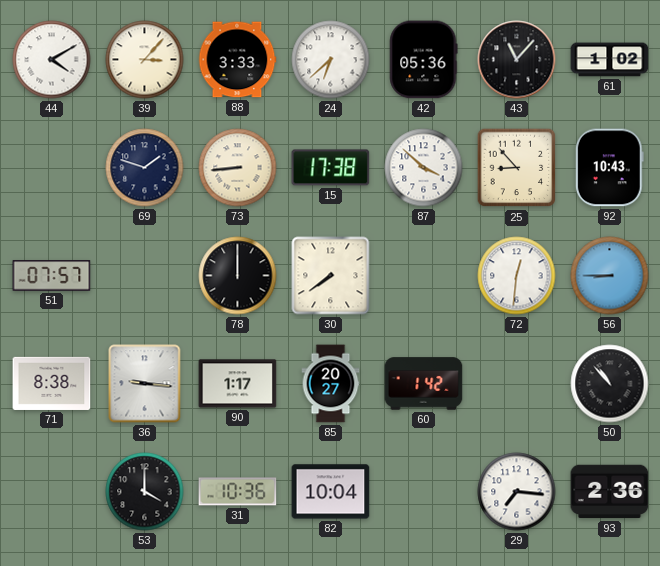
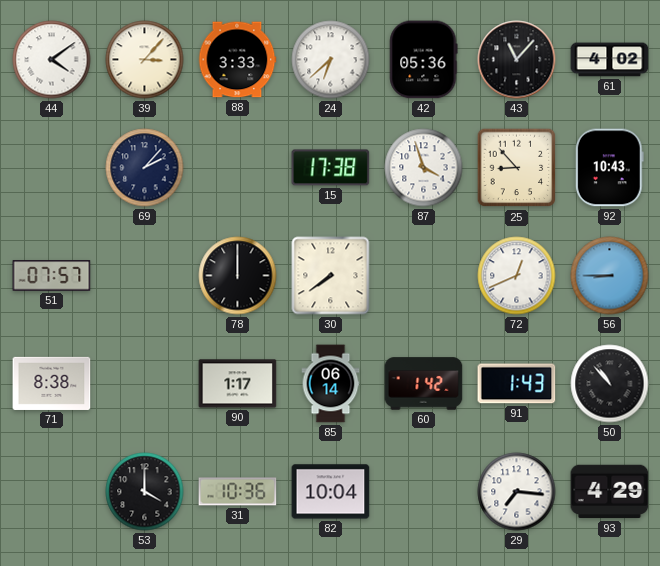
44: 4:10 -> 4:09
61: 1:02 -> 4:02
69: 1:48 -> 2:07
73: 8:44 -> none
87: 3:52 -> 3:57
72: 12:31 -> 12:41
36: 9:16 -> none
85: 20:27 -> 06:14
91: none -> 1:43
93: 2:36 -> 4:29
